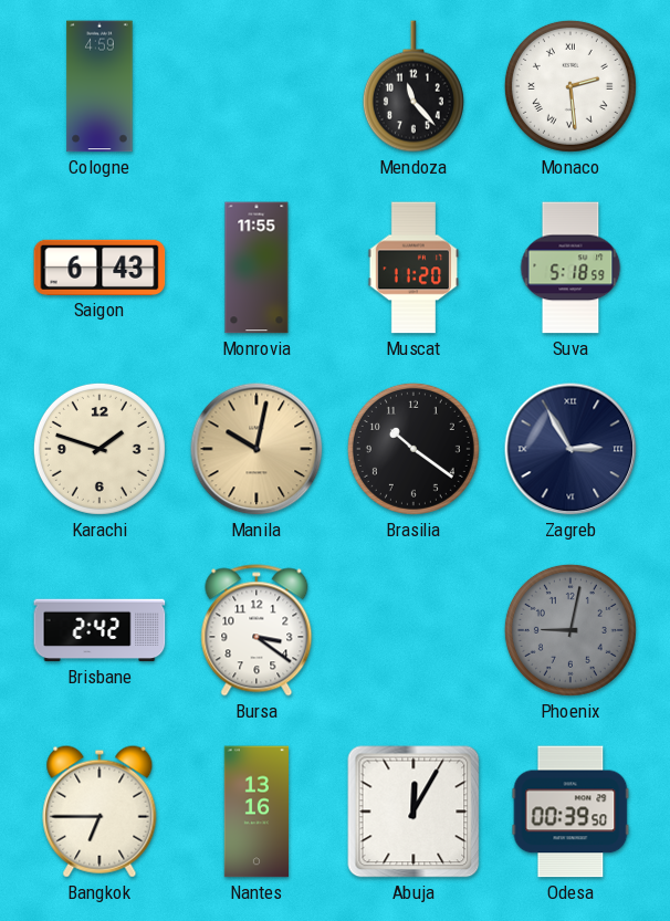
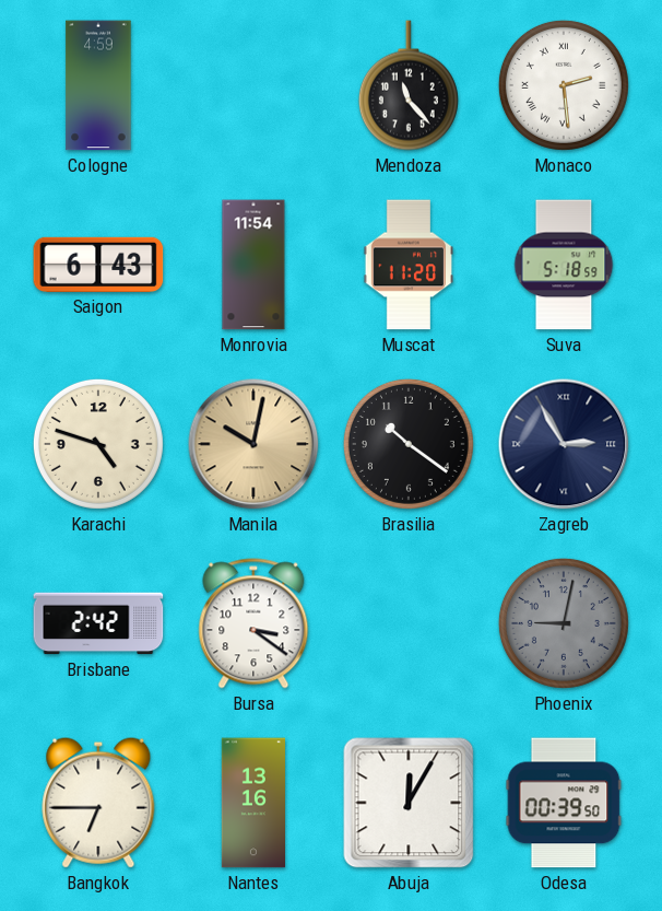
Monrovia: 11:55 -> 11:54
Karachi: 1:48 -> 4:48
